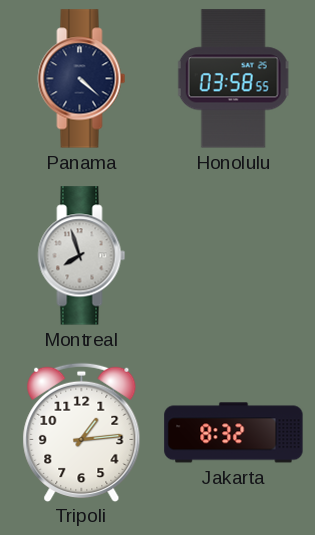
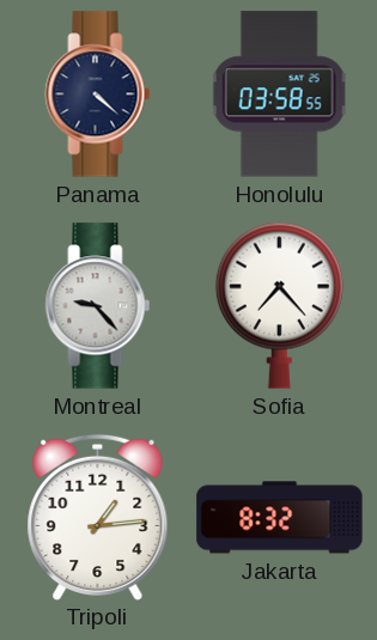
Montreal: 7:57 -> 9:23
Sofia: none -> 7:23
